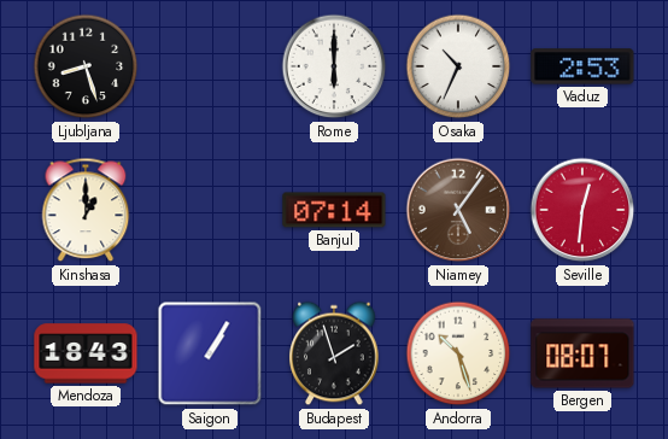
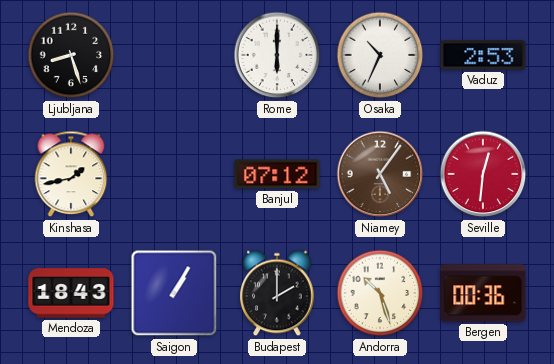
Kinshasa: 1:00 -> 1:43
Banjul: 07:14 -> 07:12
Budapest: 1:57 -> 2:00
Bergen: 08:07 -> 00:36
